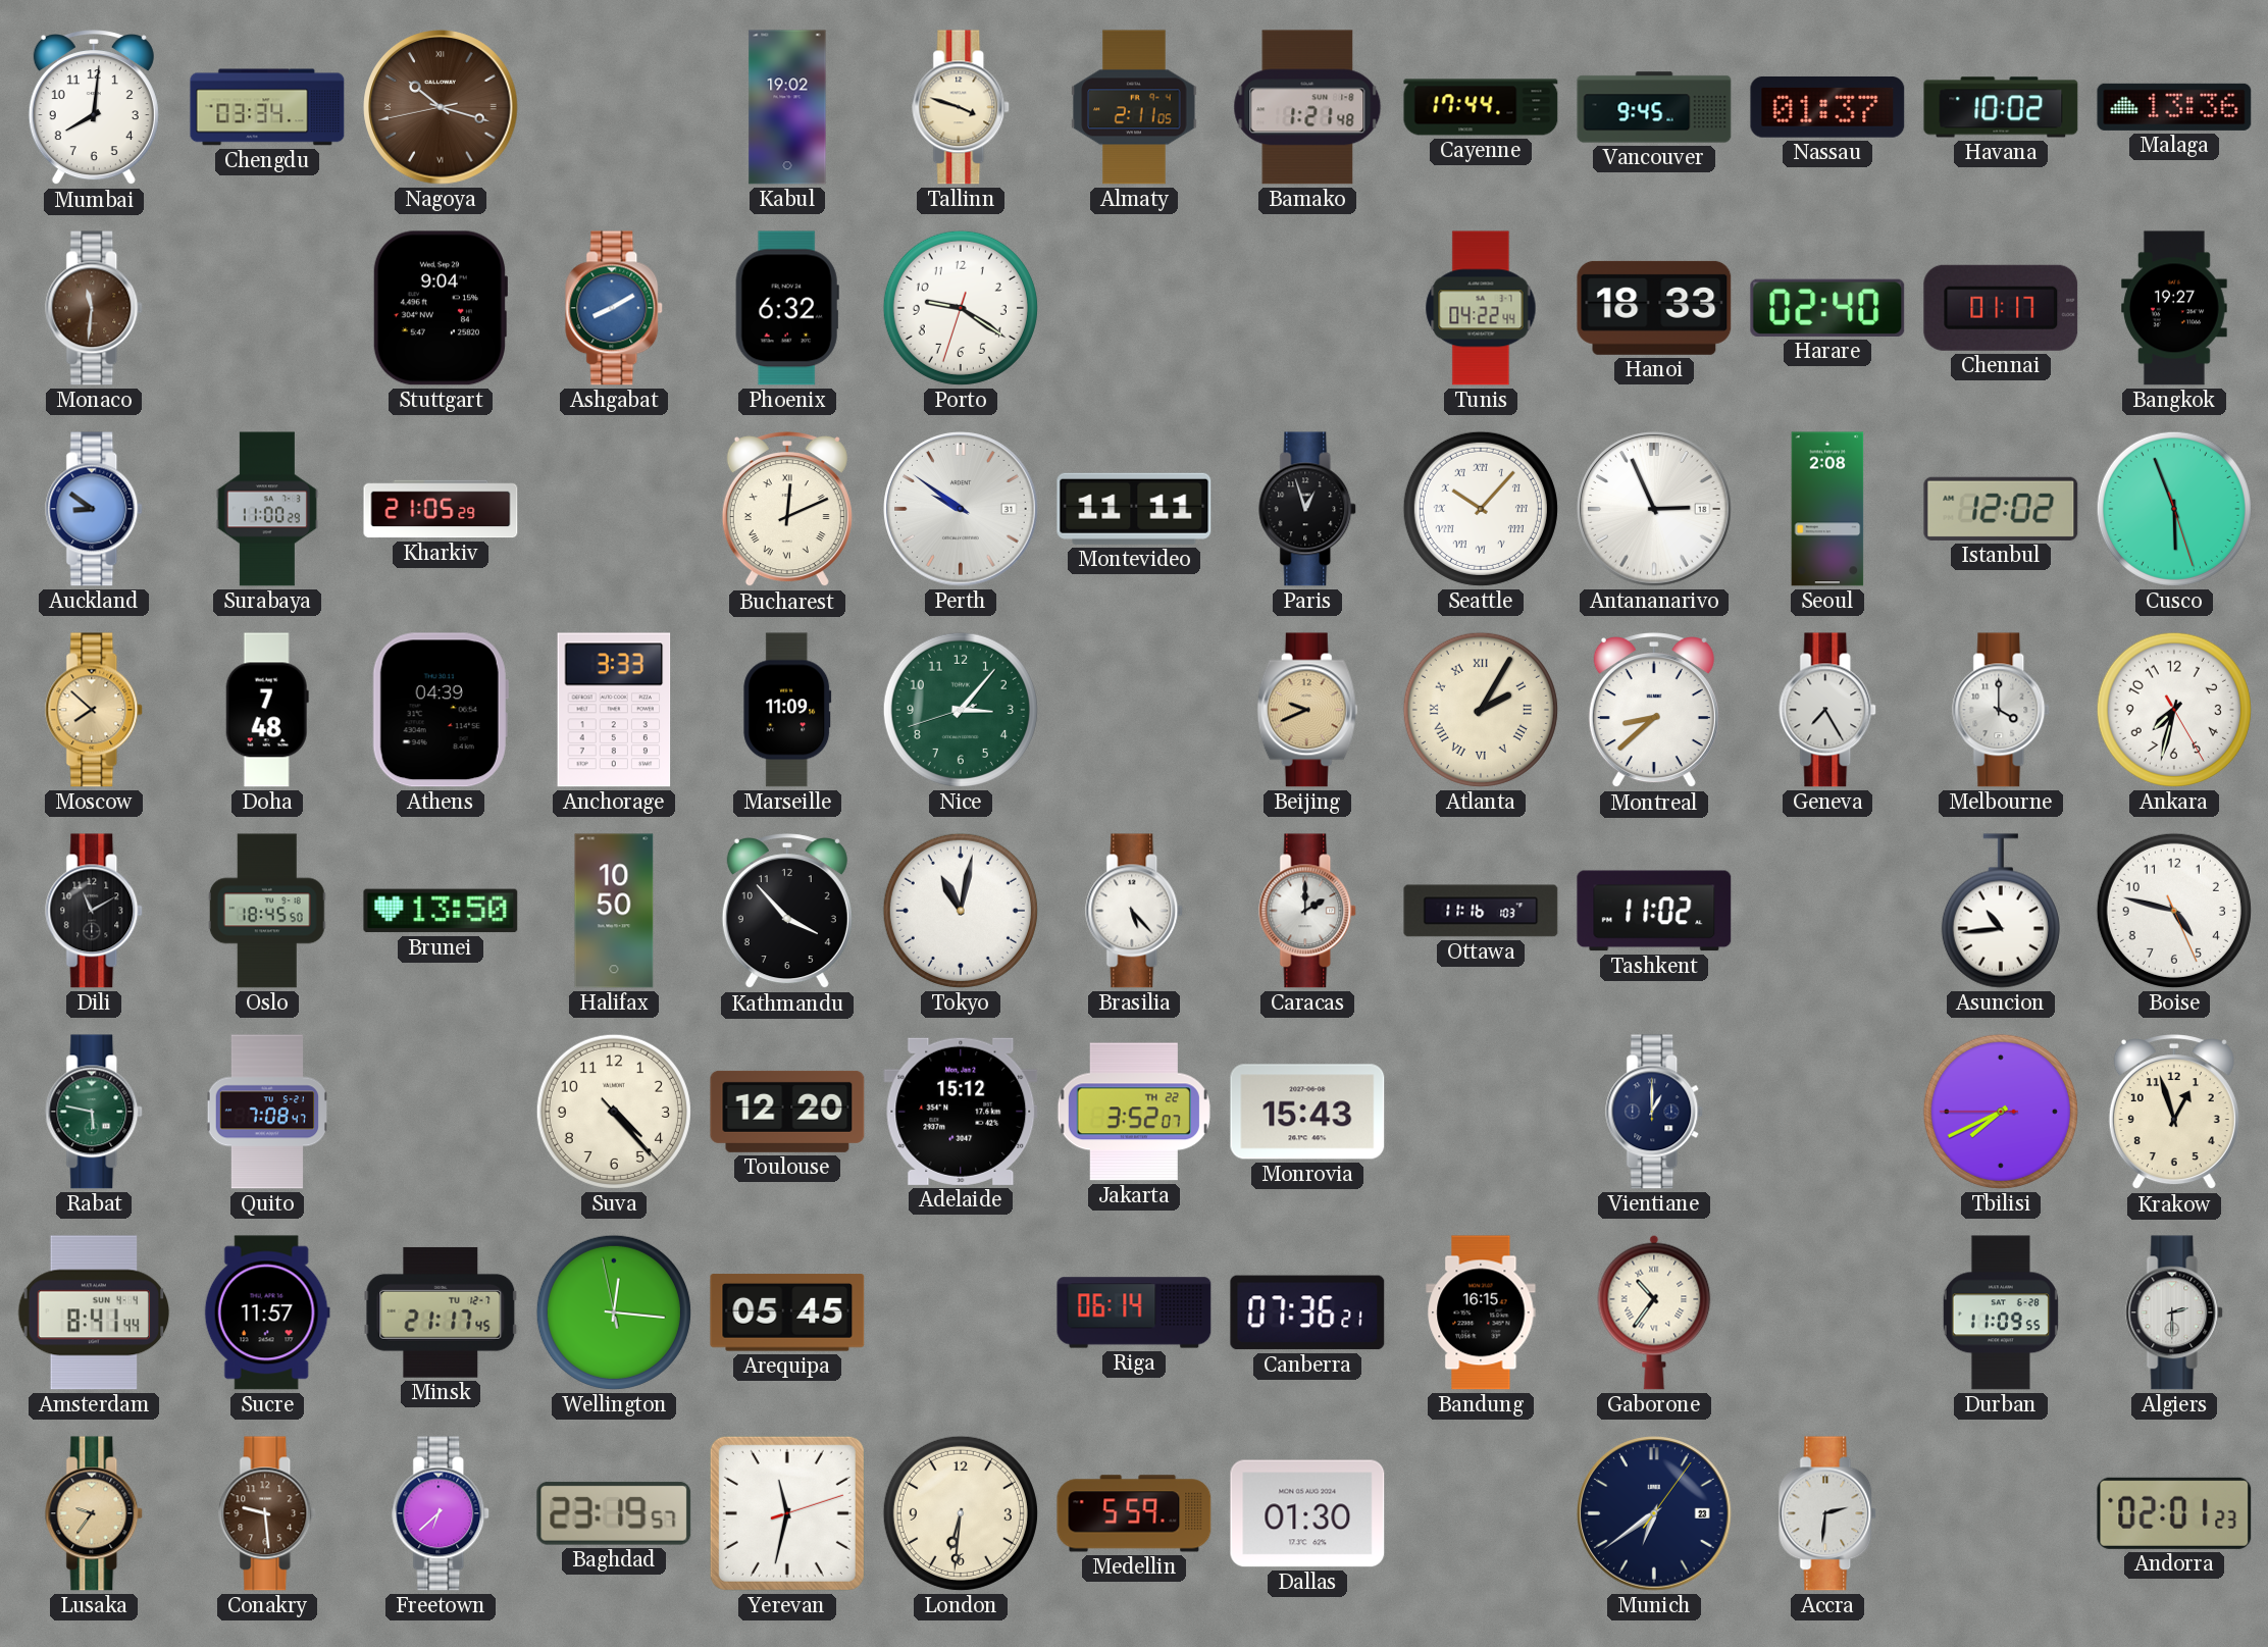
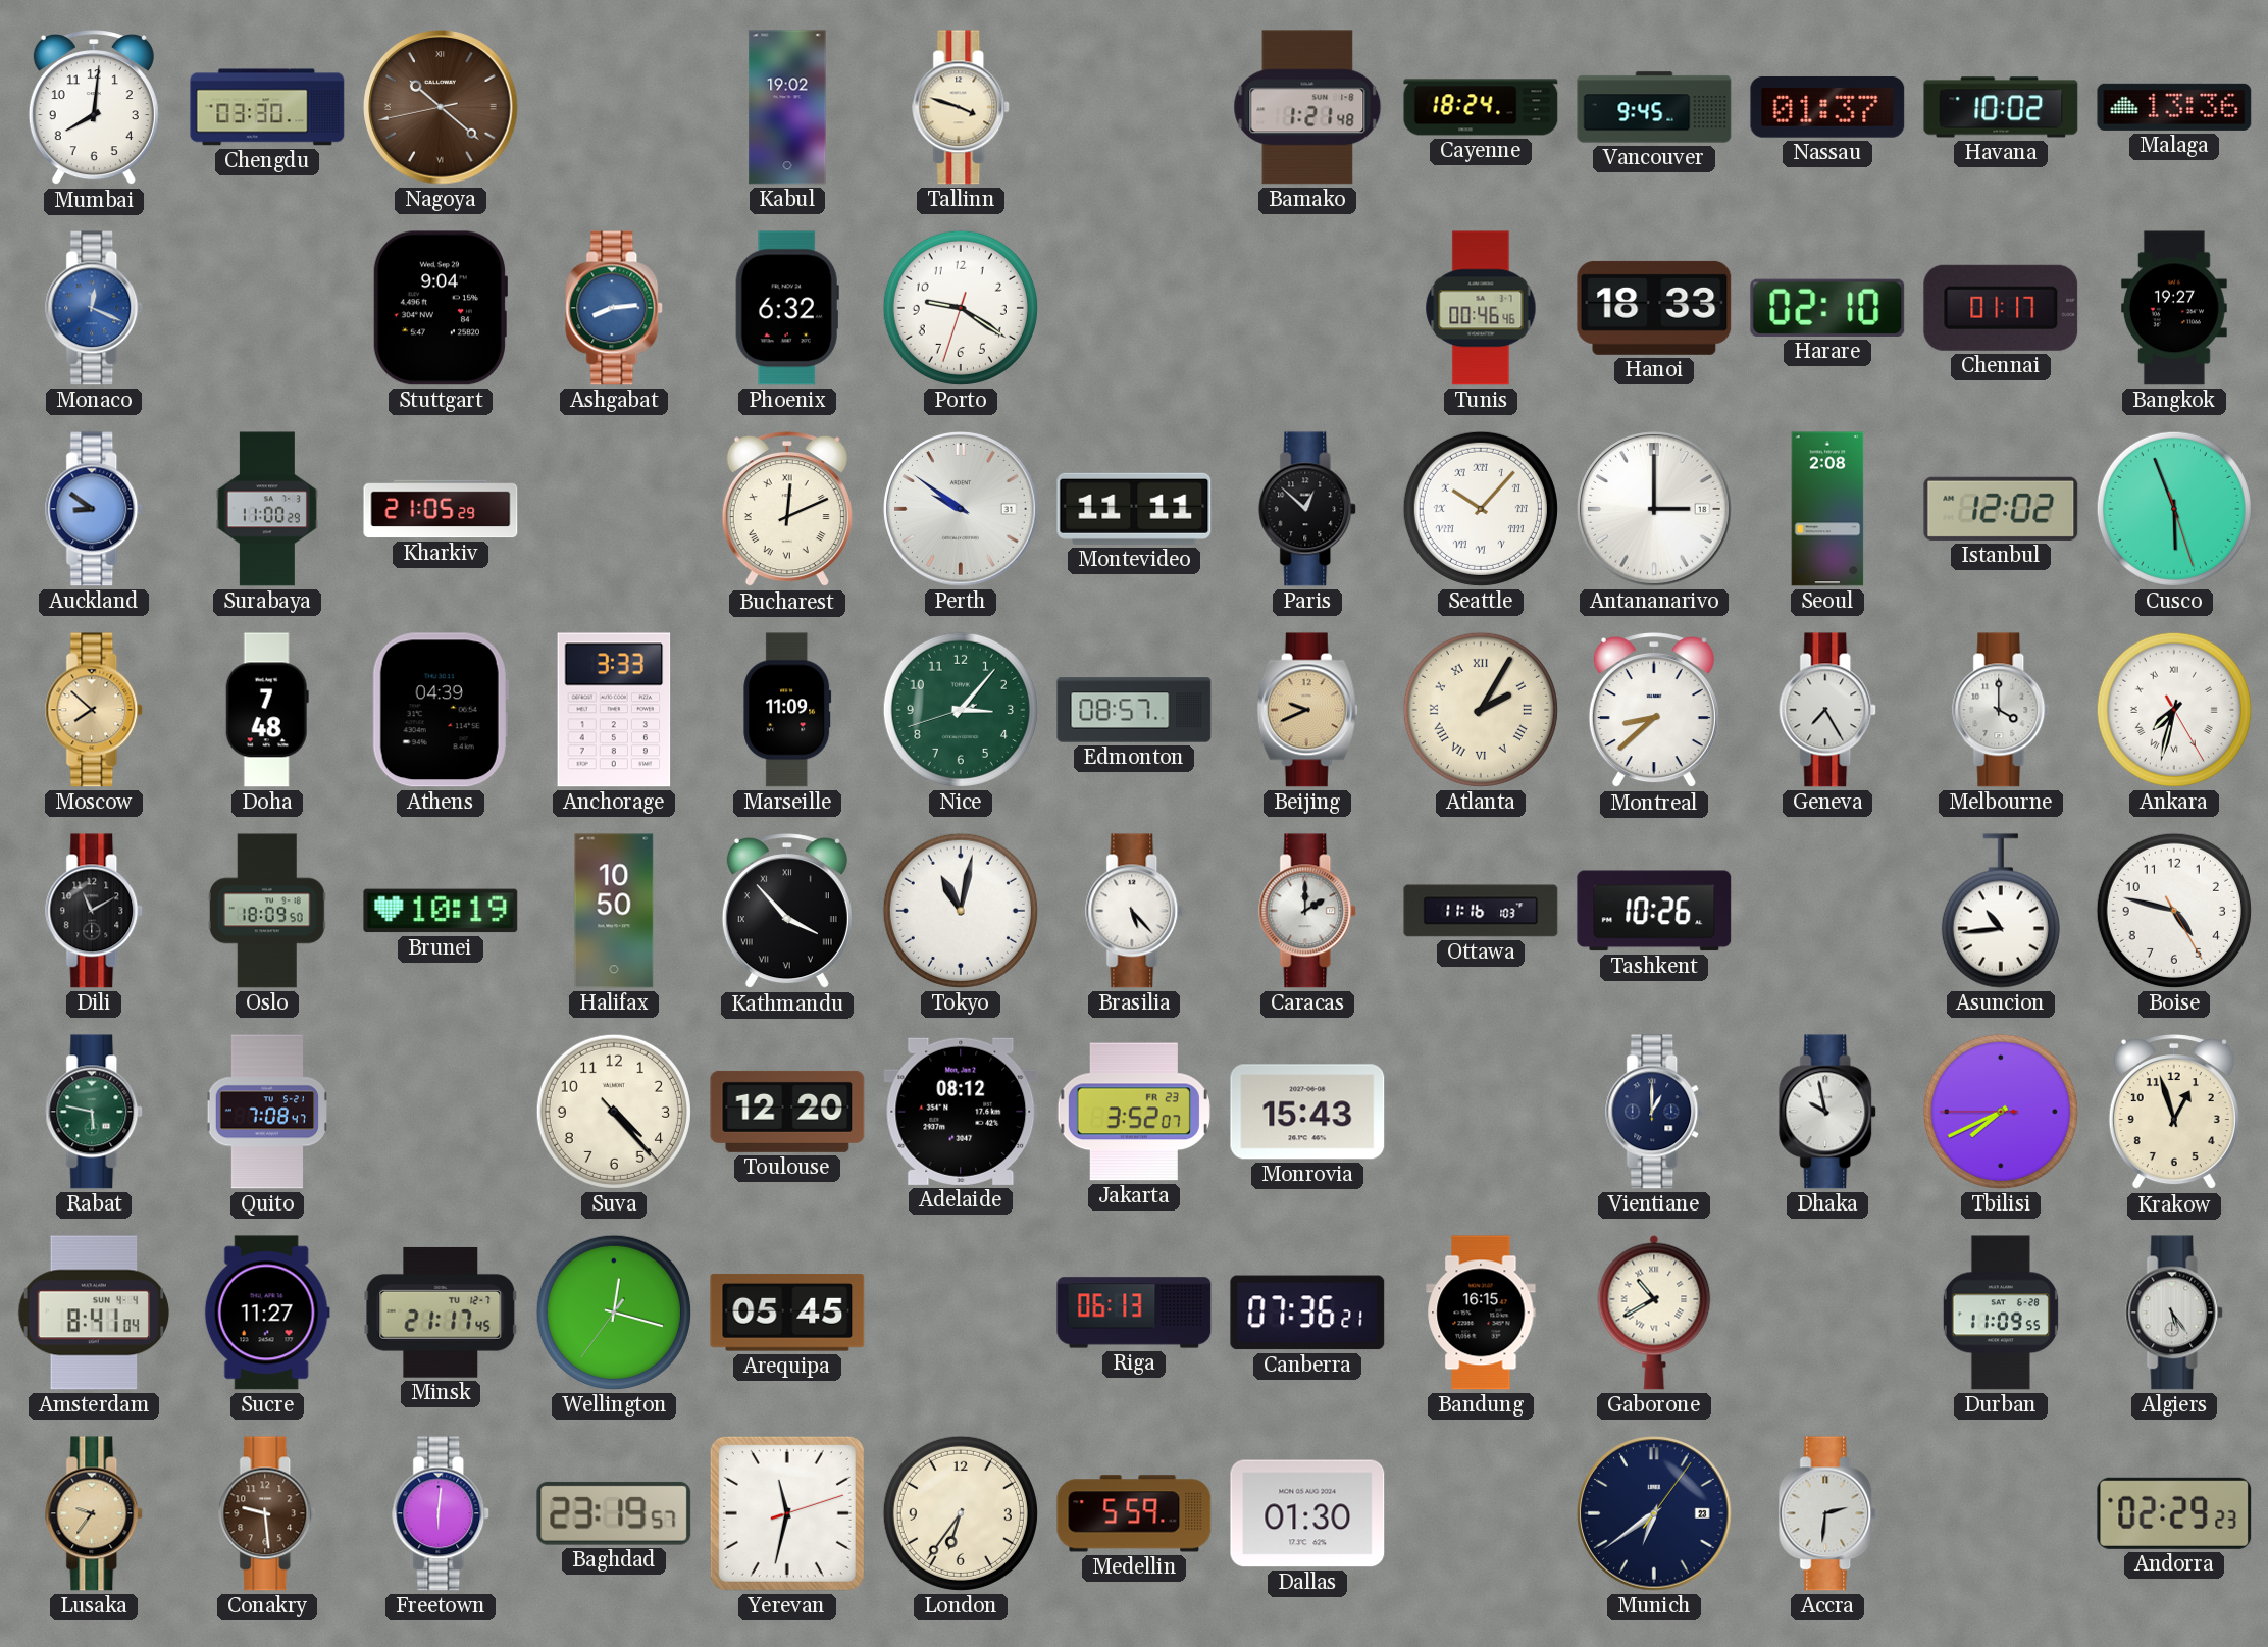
Chengdu: 03:34 -> 03:30
Nagoya: 10:17 -> 10:21
Almaty: 2:11 -> none
Cayenne: 17:44 -> 18:24
Monaco: 11:31 -> 12:19
Monaco dial: brown -> blue
Ashgabat: 8:10 -> 8:14
Tunis: 04:22 -> 00:46
Harare: 02:40 -> 02:10
Paris: 12:57 -> 12:52
Antananarivo: 2:56 -> 3:00
Edmonton: none -> 08:57
Ankara numerals: Arabic -> Roman
Oslo: 18:45 -> 18:09
Brunei: 13:50 -> 10:19
Kathmandu numerals: Arabic -> Roman
Tashkent: 11:02 -> 10:26
Boise: 4:47:26 -> 4:47:25
Adelaide: 15:12 -> 08:12
Jakarta date: TH 22 -> FR 23
Dhaka: none -> 9:58
Amsterdam: 8:41:44 -> 8:41:04
Sucre: 11:57 -> 11:27
Wellington: 12:15 -> 12:17
Riga: 06:14 -> 06:13
Gaborone: 10:36 -> 10:40
Algiers: 2:30 -> 5:24
Freetown: 6:38 -> 6:01
London: 6:31 -> 6:36
Andorra: 02:01 -> 02:29
